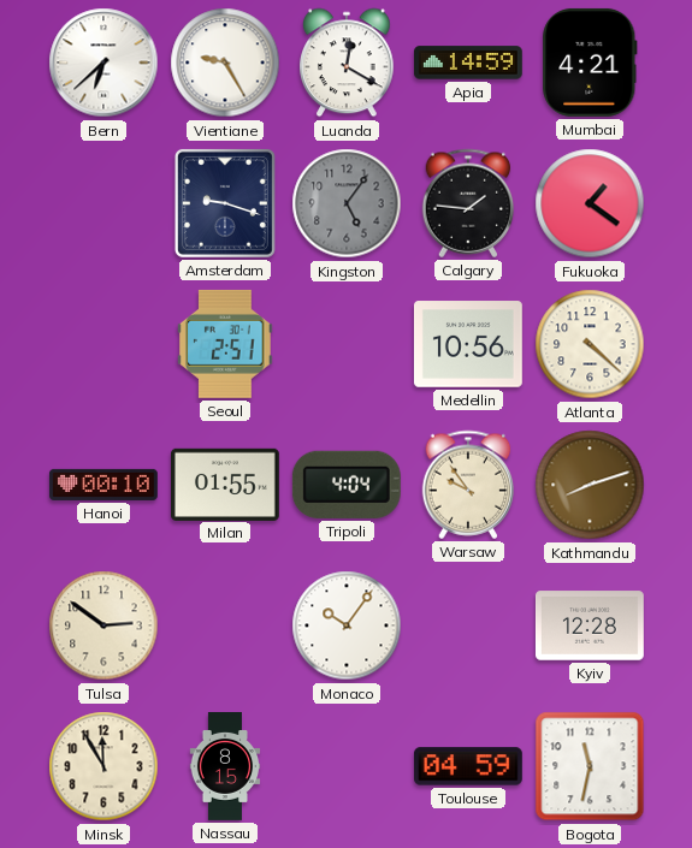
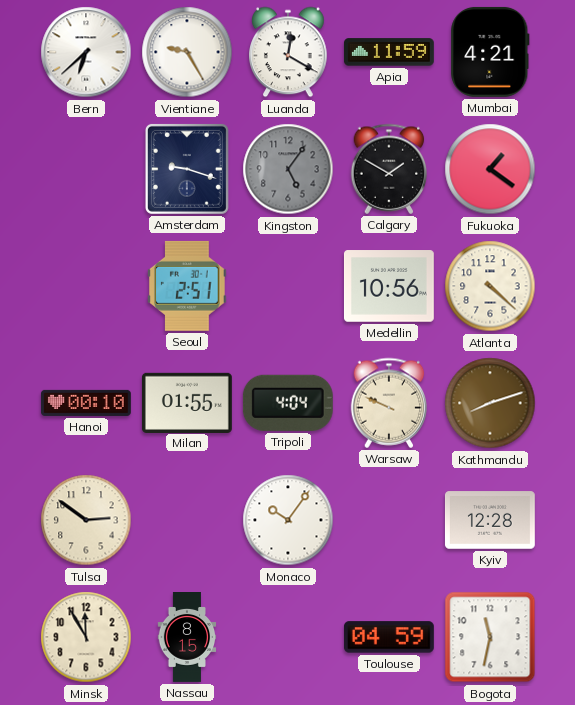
Apia: 14:59 -> 11:59
Calgary: 1:46 -> 1:50
Warsaw: 9:54 -> 9:49
